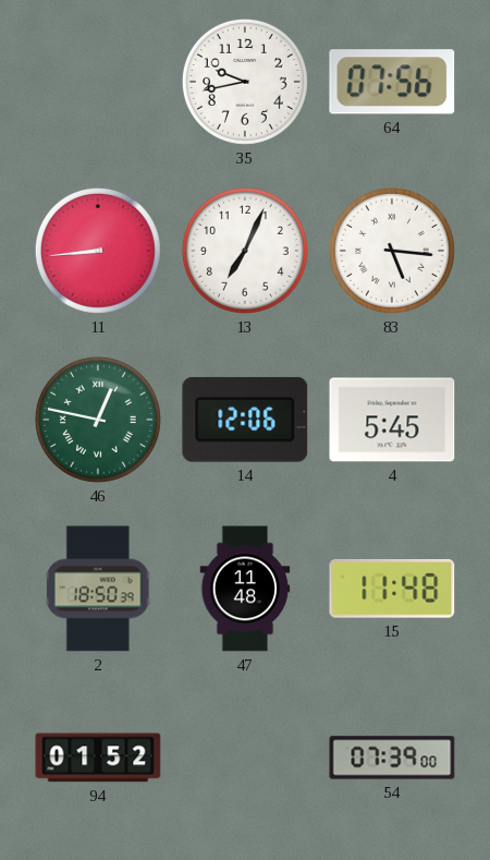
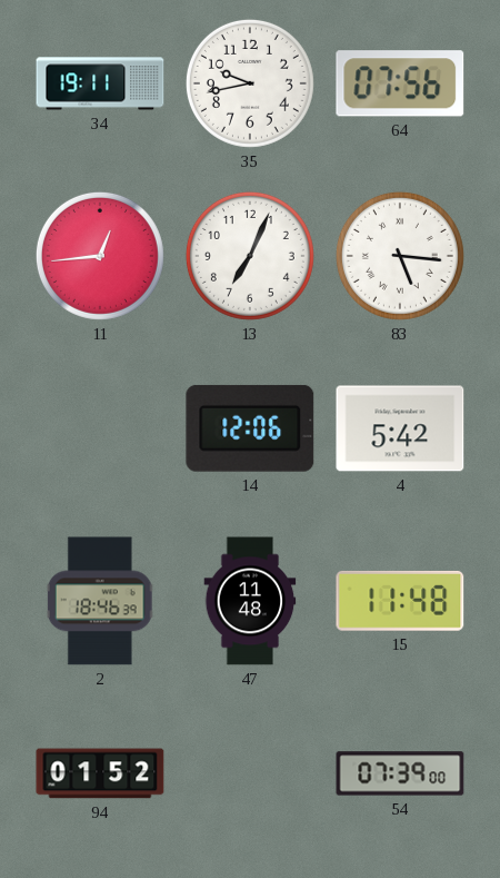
34: none -> 19:11
11: 8:44 -> 12:44
46: 12:47 -> none
4: 5:45 -> 5:42
2: 18:50 -> 18:46
